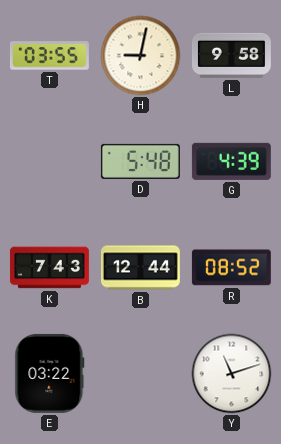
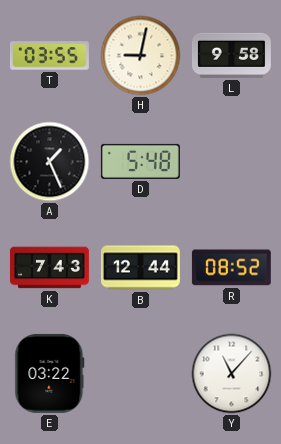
A: none -> 1:26
G: 4:39 -> none
Y: 11:12 -> 11:07
